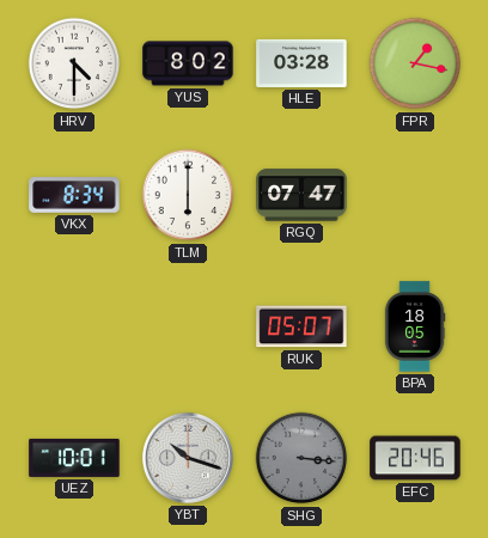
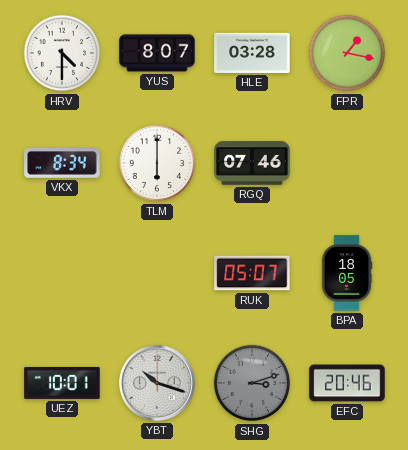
YUS: 8:02 -> 8:07
RGQ: 07:47 -> 07:46
SHG: 3:16 -> 3:12
